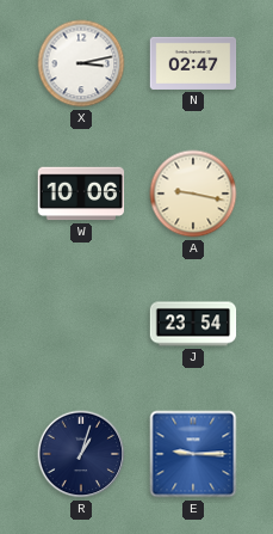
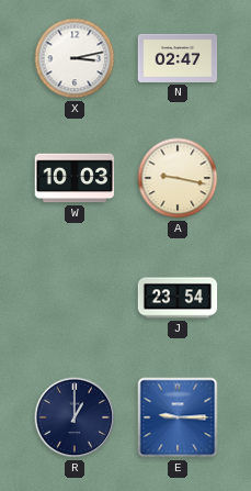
W: 10:06 -> 10:03
R: 1:03 -> 1:00
